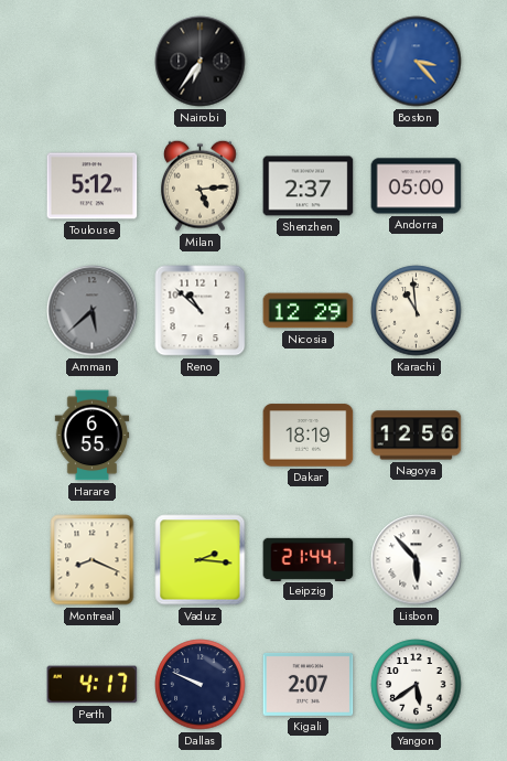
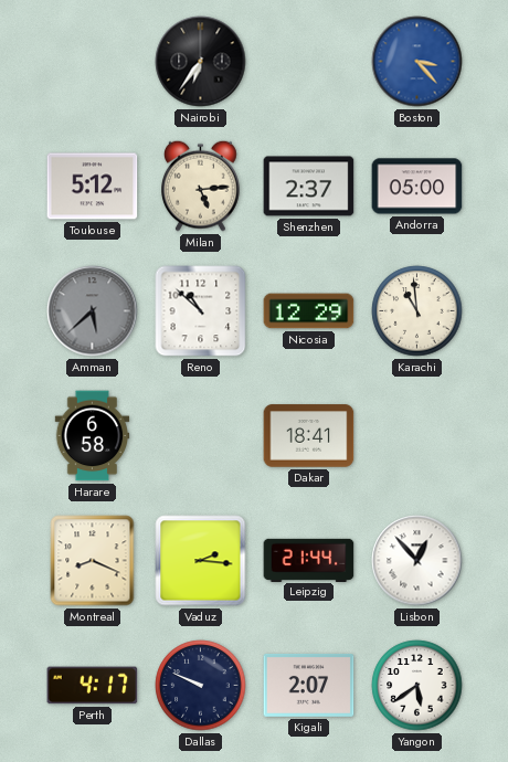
Harare: 6:55 -> 6:58
Dakar: 18:19 -> 18:41
Nagoya: 12:56 -> none
Lisbon: 5:53 -> 12:53
